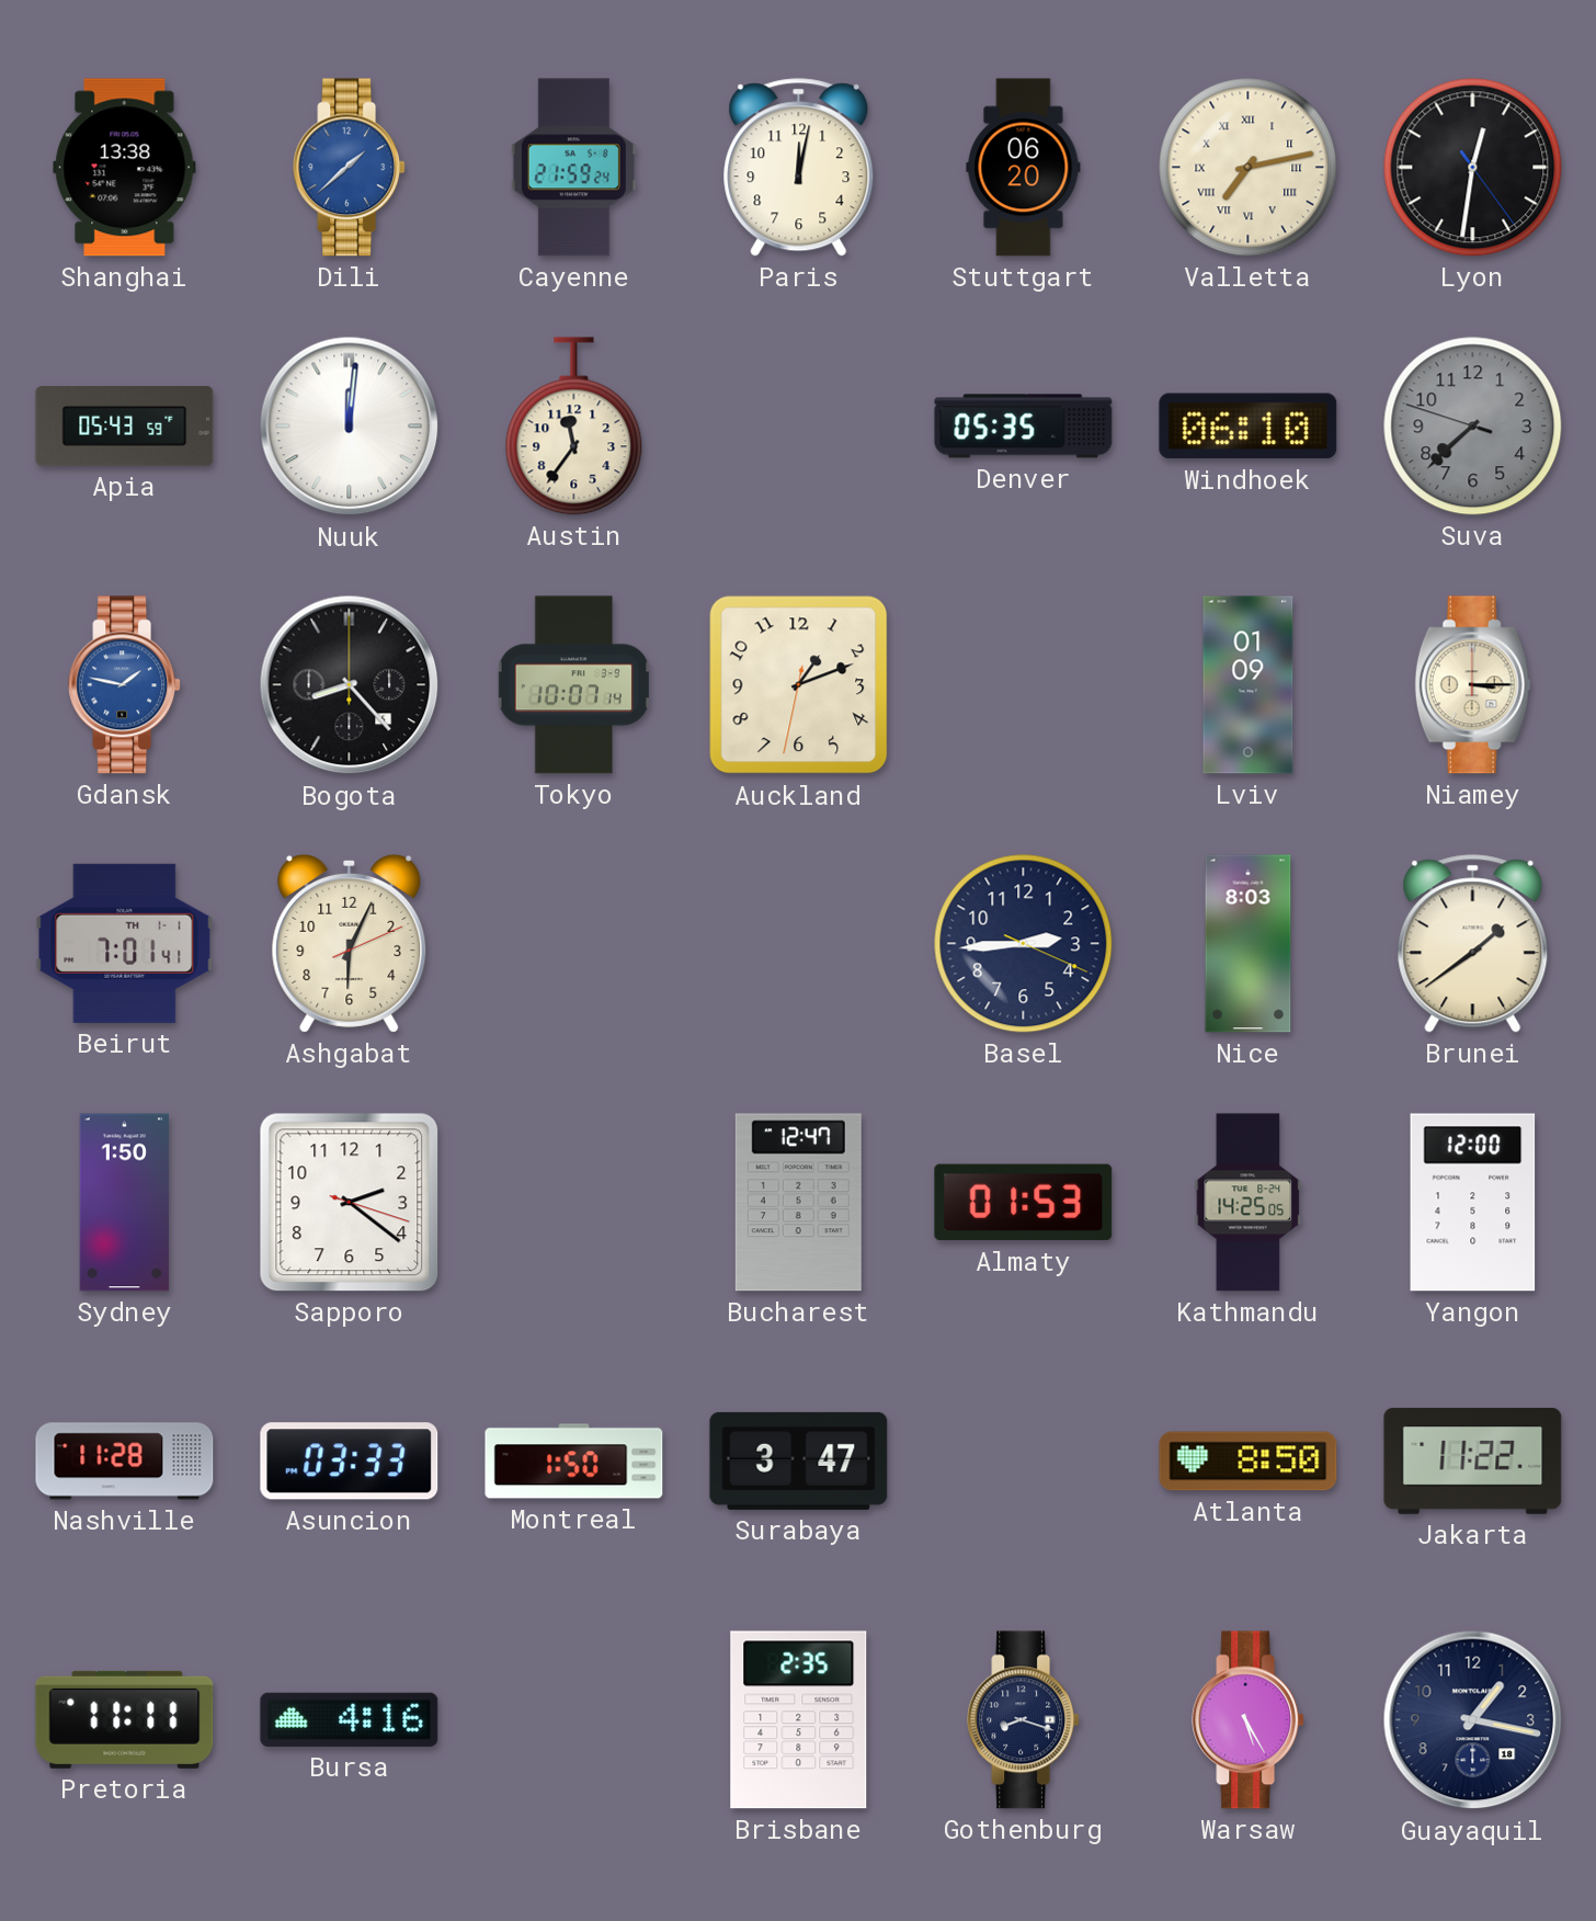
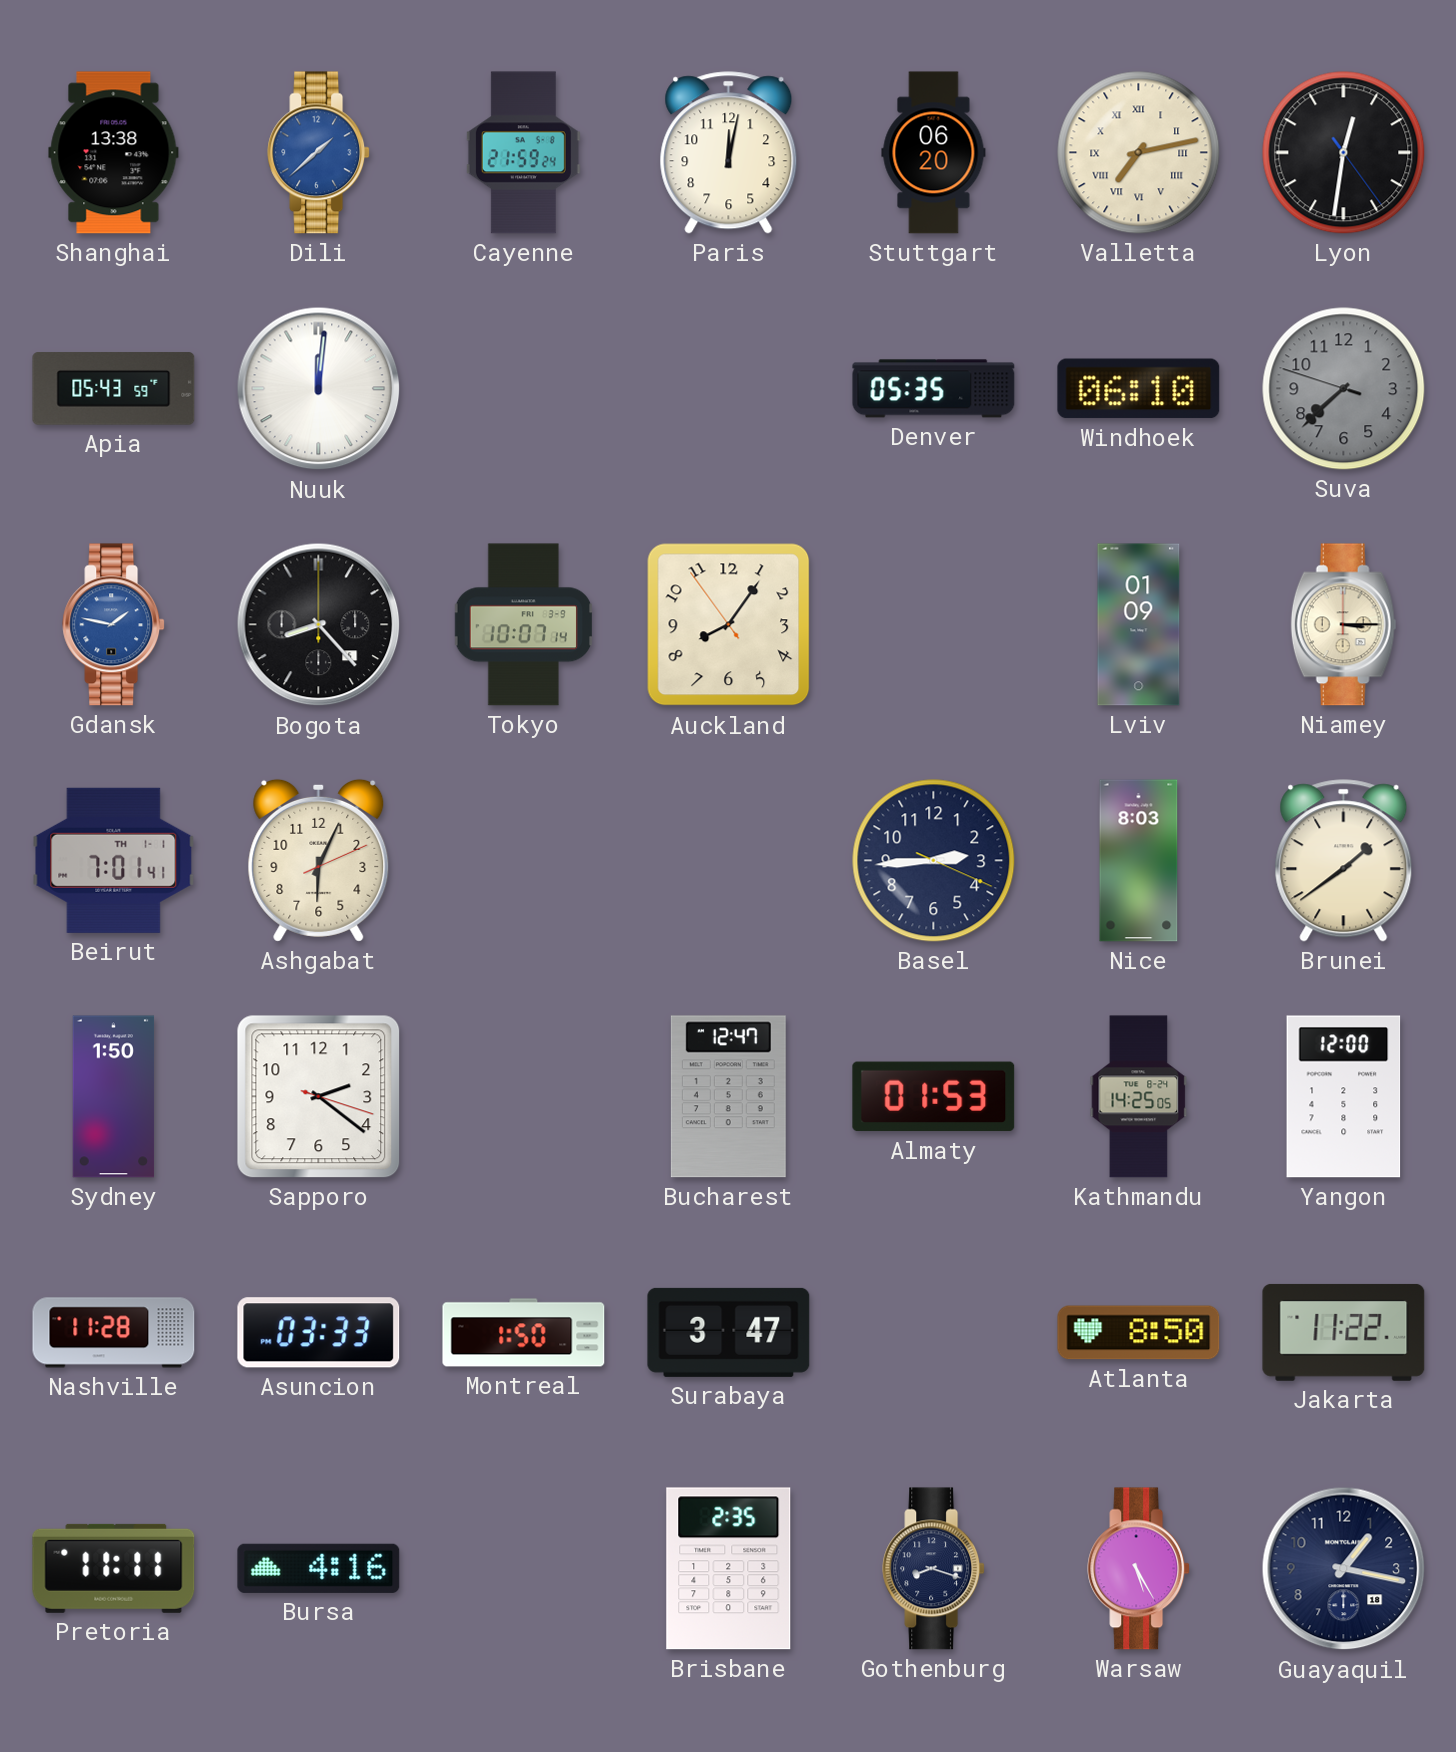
Austin: 11:36 -> none
Auckland: 1:11 -> 8:05
